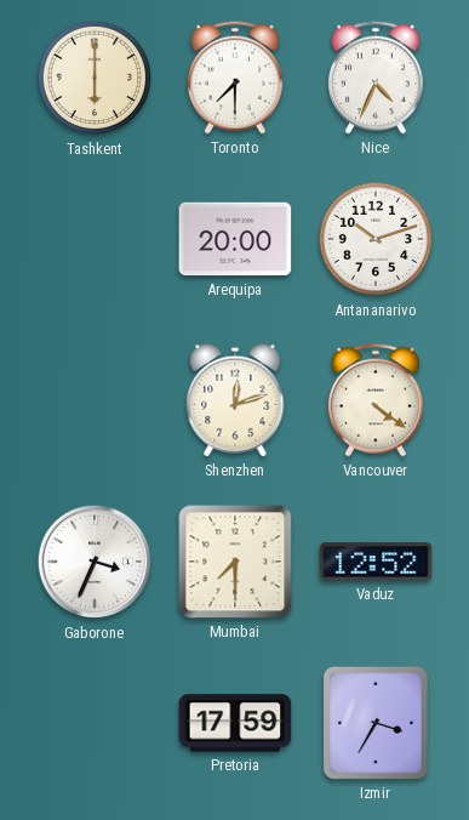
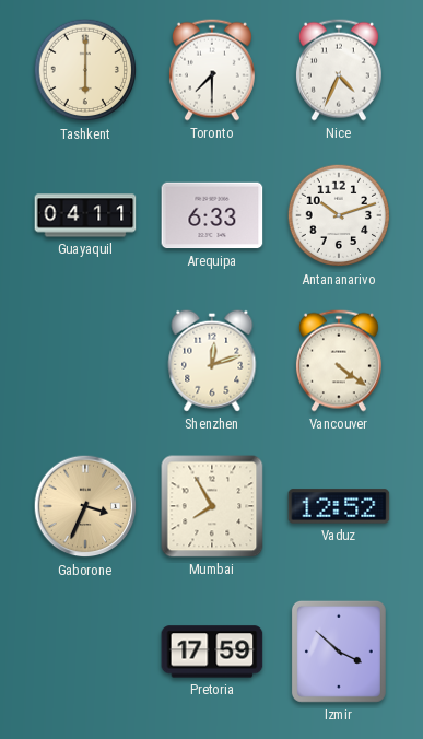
Guayaquil: none -> 04:11
Arequipa: 20:00 -> 6:33
Gaborone dial: white -> champagne
Mumbai: 7:30 -> 7:55
Izmir: 3:35 -> 3:52
